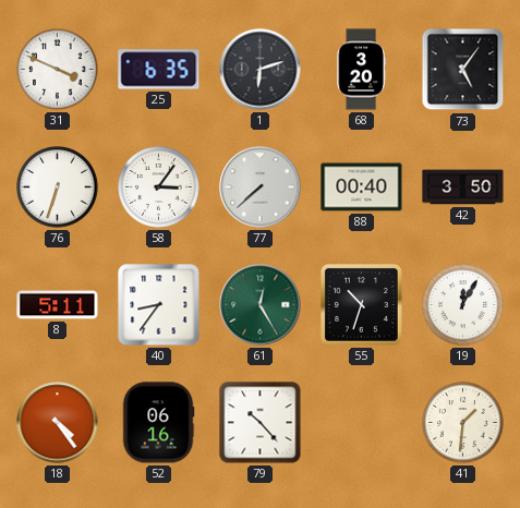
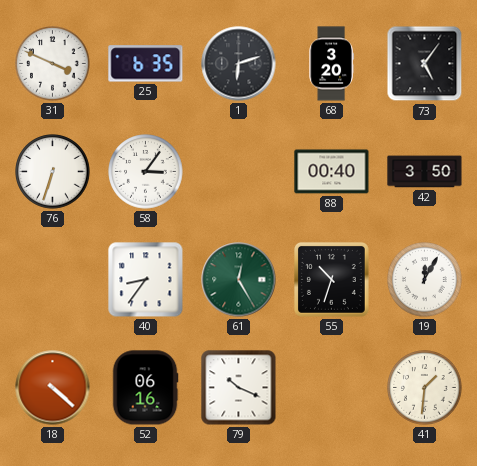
77: 7:38 -> none
8: 5:11 -> none
18: 4:24 -> 4:22
79: 10:23 -> 10:19
